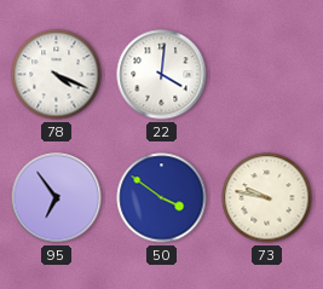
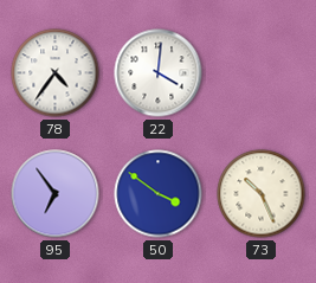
78: 4:19 -> 4:36
73: 9:47 -> 10:26
